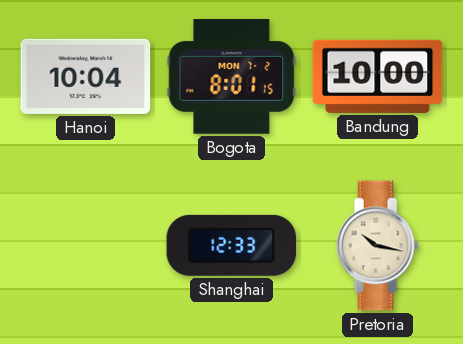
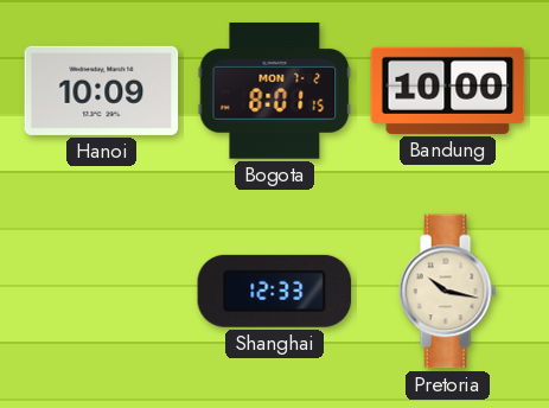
Hanoi: 10:04 -> 10:09
